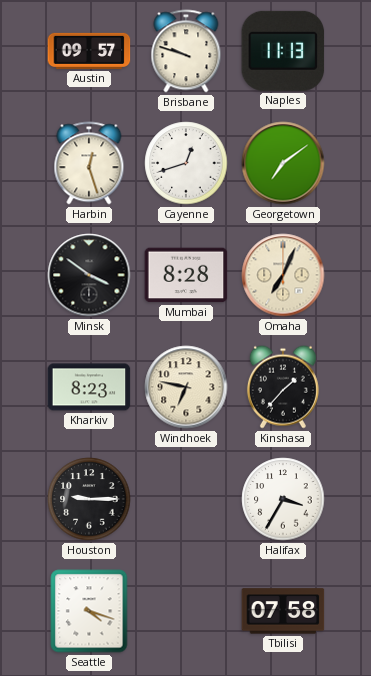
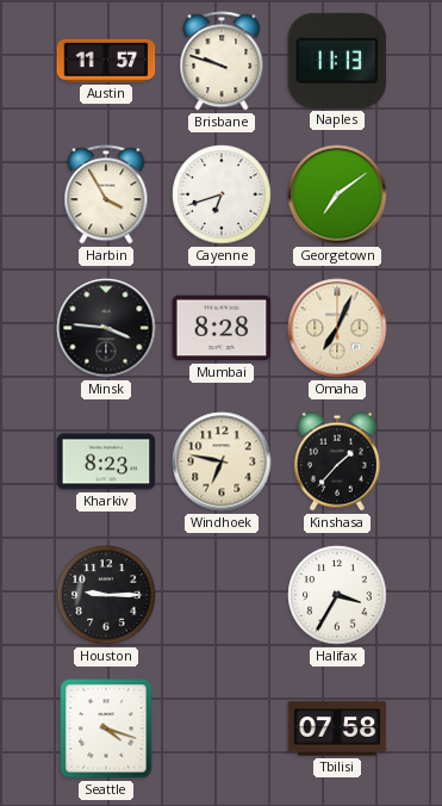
Austin: 09:57 -> 11:57
Harbin: 12:27 -> 3:55
Cayenne: 12:42 -> 6:42
Minsk: 3:51 -> 3:46
